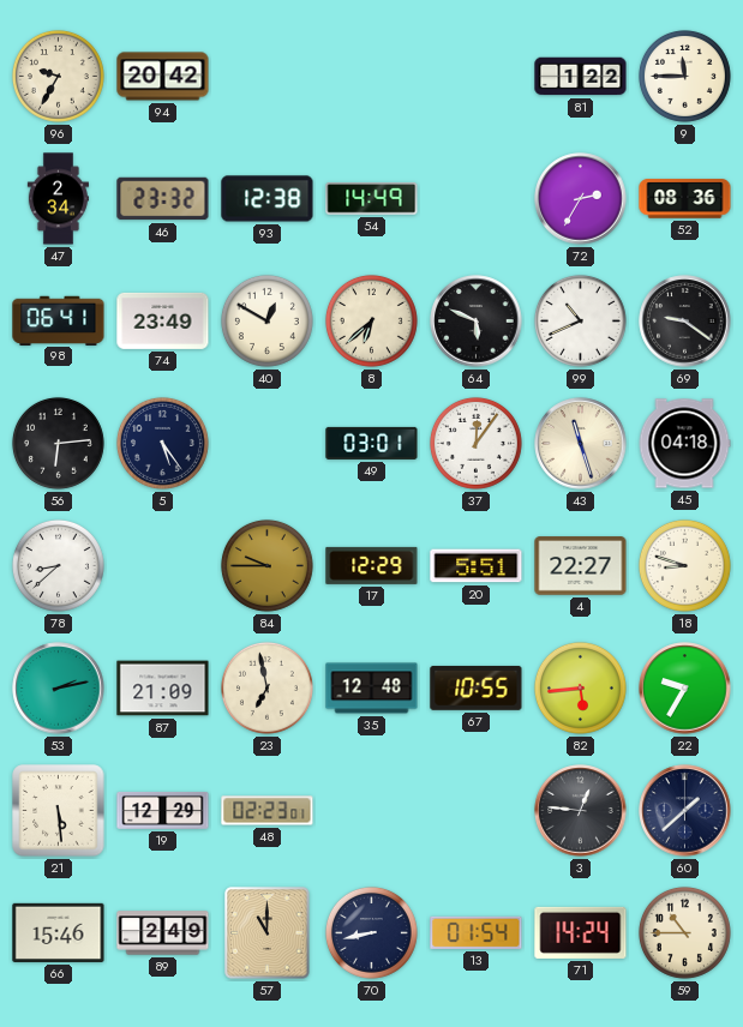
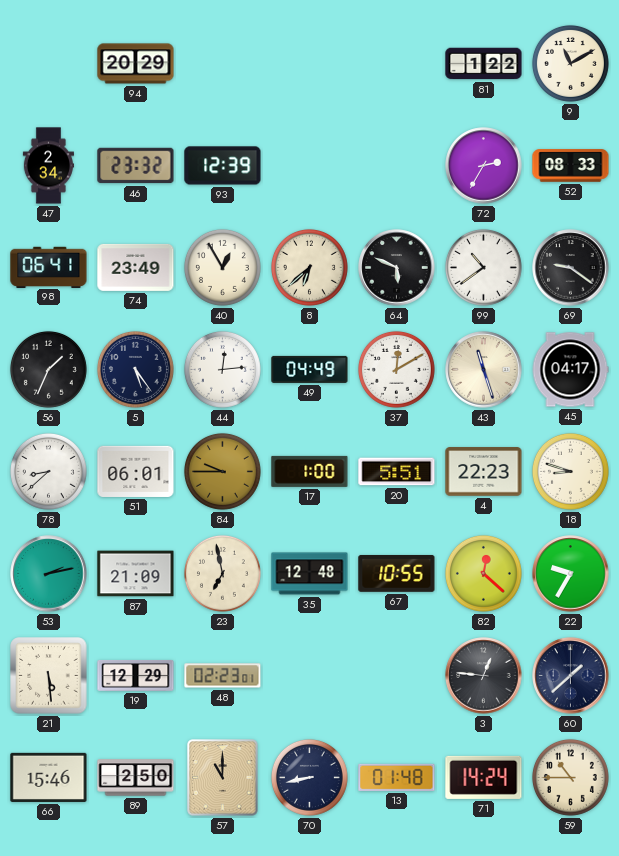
96: 9:35 -> none
94: 20:42 -> 20:29
9: 11:45 -> 11:10
93: 12:38 -> 12:39
54: 14:49 -> none
52: 08:36 -> 08:33
40: 12:50 -> 12:55
99: 10:41 -> 10:39
56: 6:14 -> 1:34
44: none -> 12:14
49: 03:01 -> 04:49
37: 12:06 -> 12:10
45: 04:18 -> 04:17
51: none -> 06:01
17: 12:29 -> 1:00
4: 22:27 -> 22:23
82: 5:44 -> 12:22
89: 2:49 -> 2:50
13: 01:54 -> 01:48
